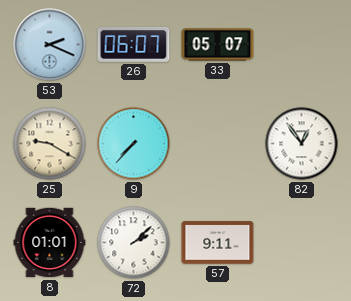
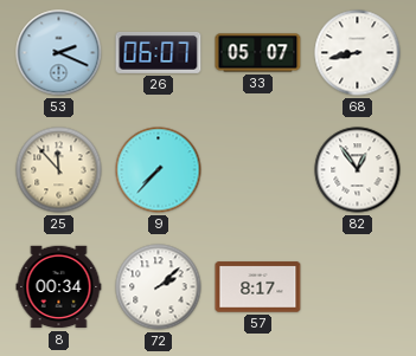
68: none -> 8:43
25: 9:20 -> 11:53
8: 01:01 -> 00:34
57: 9:11 -> 8:17
